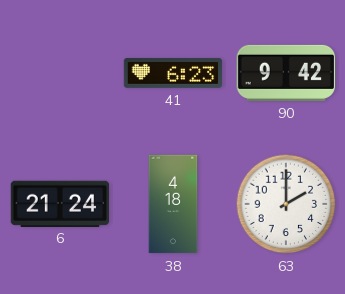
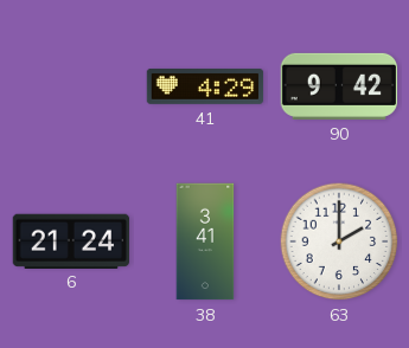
41: 6:23 -> 4:29
38: 4:18 -> 3:41
